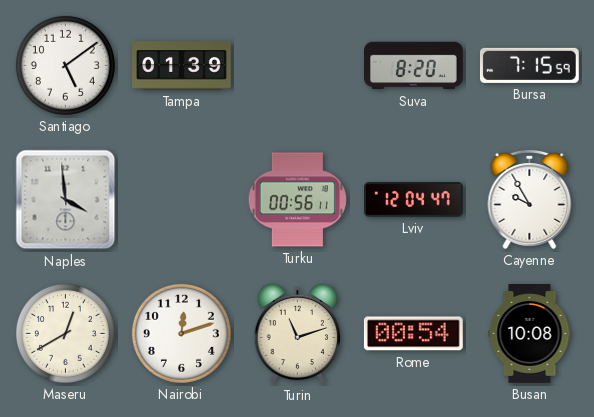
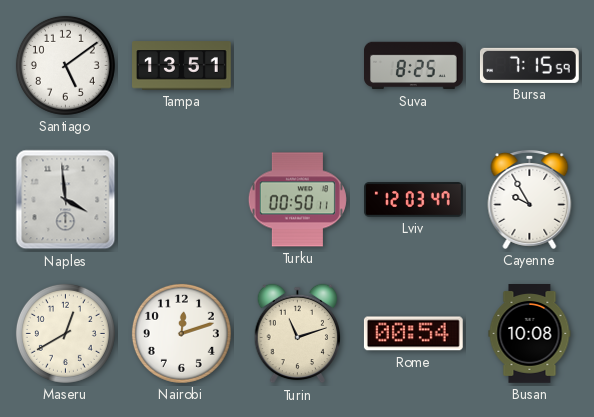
Tampa: 01:39 -> 13:51
Suva: 8:20 -> 8:25
Turku: 00:56 -> 00:50
Lviv: 12:04 -> 12:03
